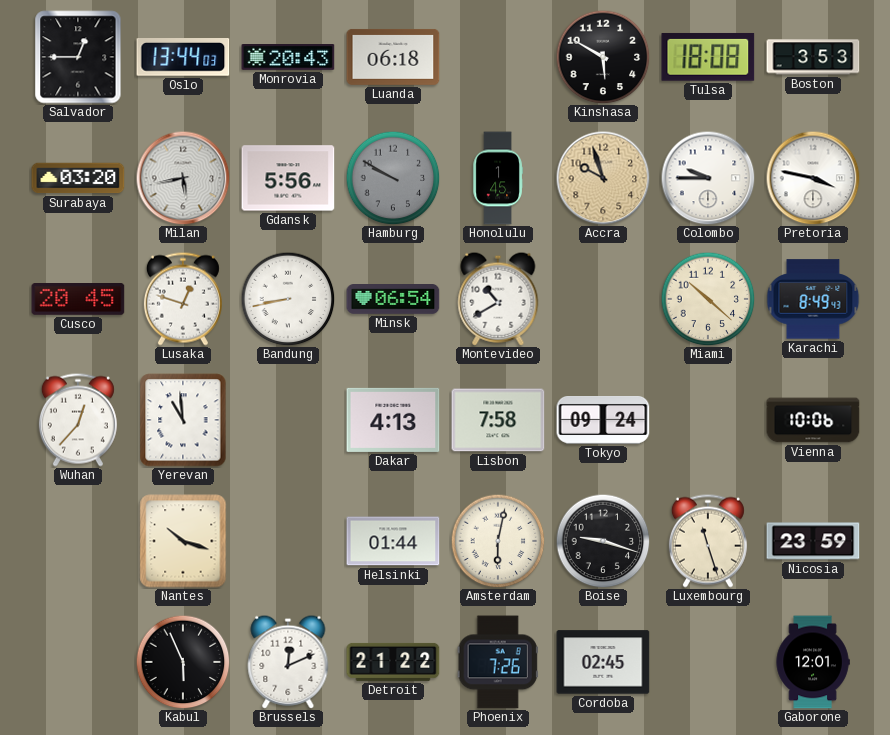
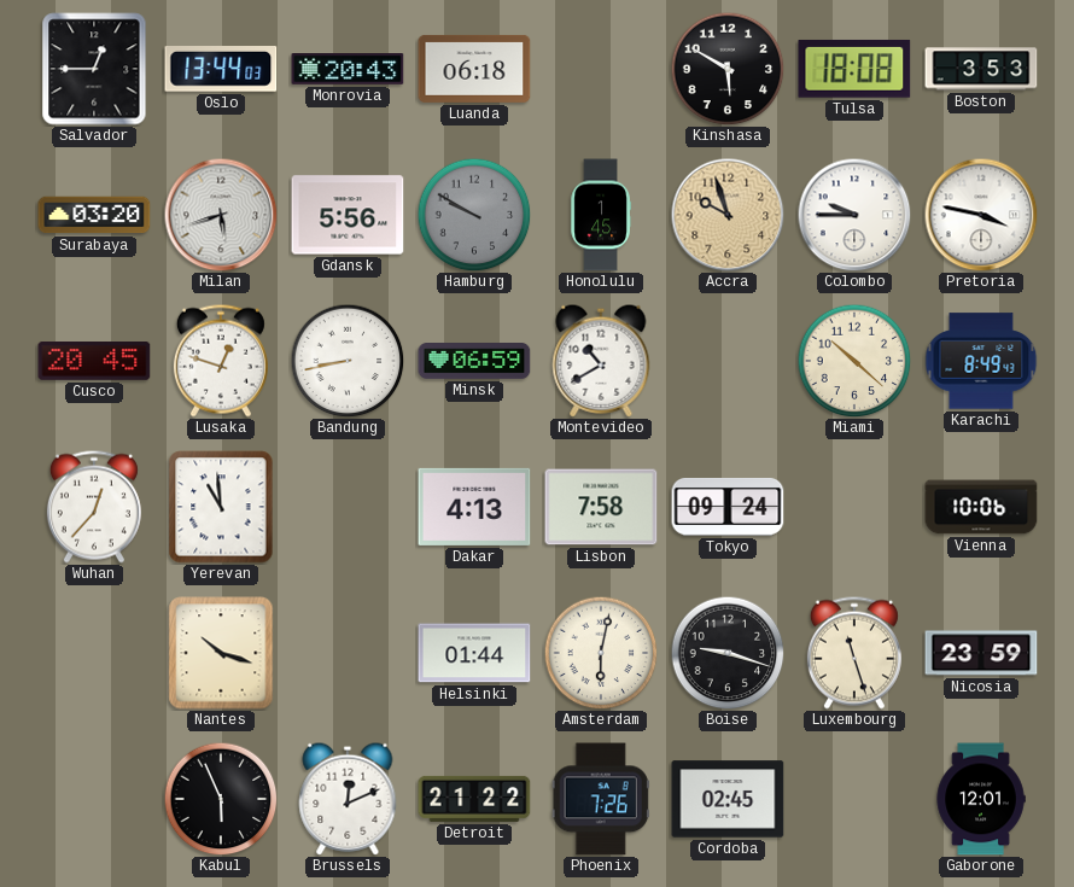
Milan: 5:43 -> 5:42
Minsk: 06:54 -> 06:59
